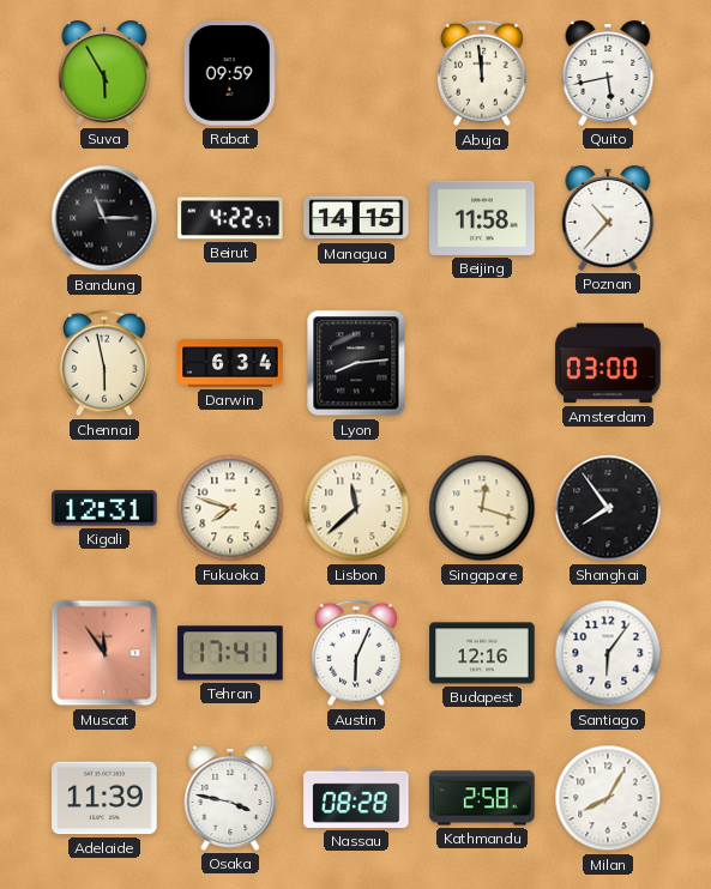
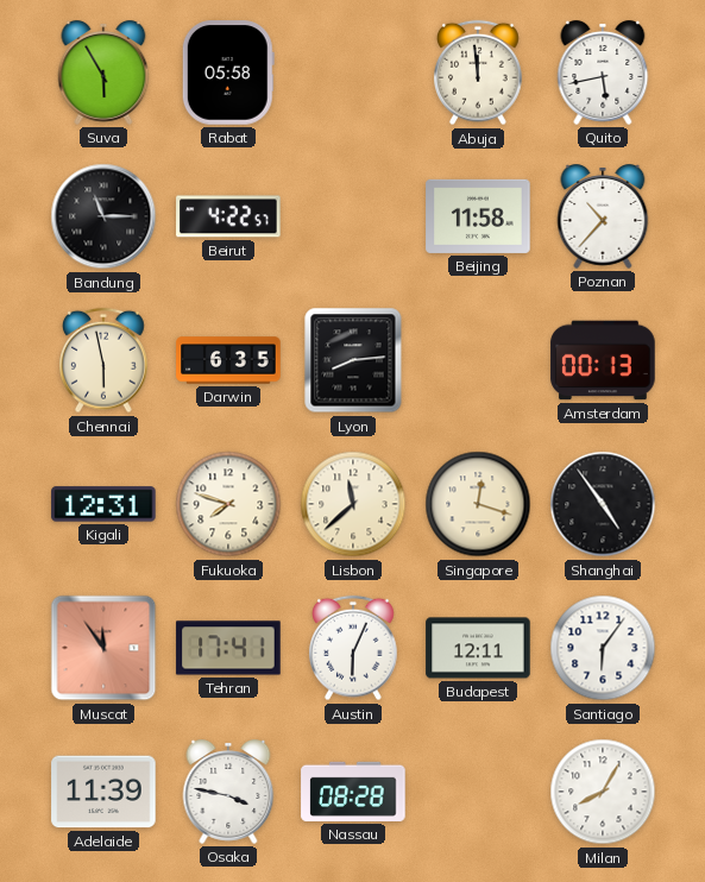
Rabat: 09:59 -> 05:58
Managua: 14:15 -> none
Darwin: 6:34 -> 6:35
Amsterdam: 03:00 -> 00:13
Shanghai: 7:54 -> 4:54
Budapest: 12:16 -> 12:11
Kathmandu: 2:58 -> none
